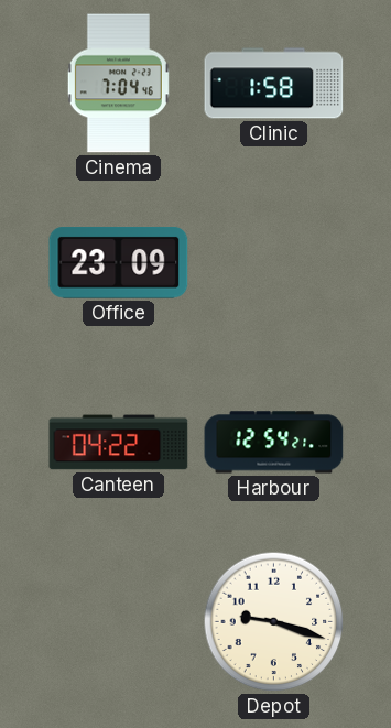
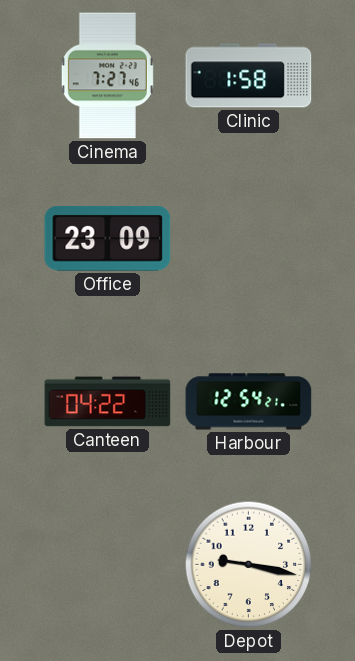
Cinema: 7:04 -> 7:27
Depot: 9:18 -> 9:17
